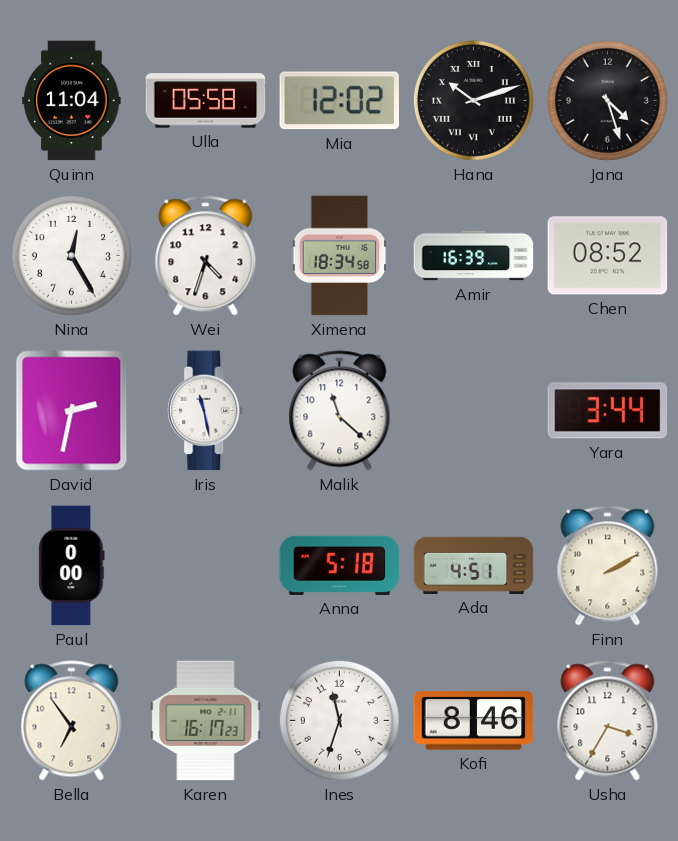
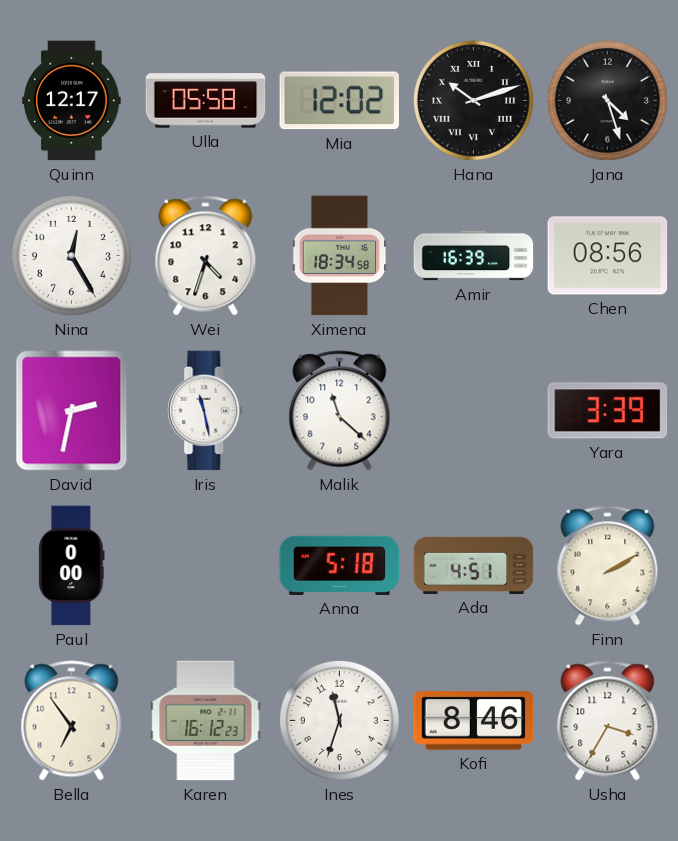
Quinn: 11:04 -> 12:17
Chen: 08:52 -> 08:56
Yara: 3:44 -> 3:39
Karen: 16:17 -> 16:12
